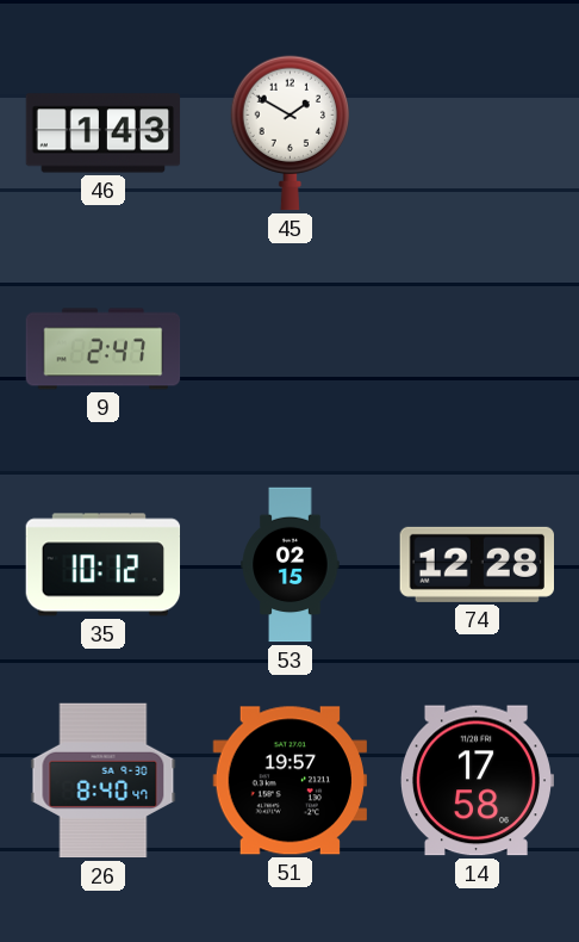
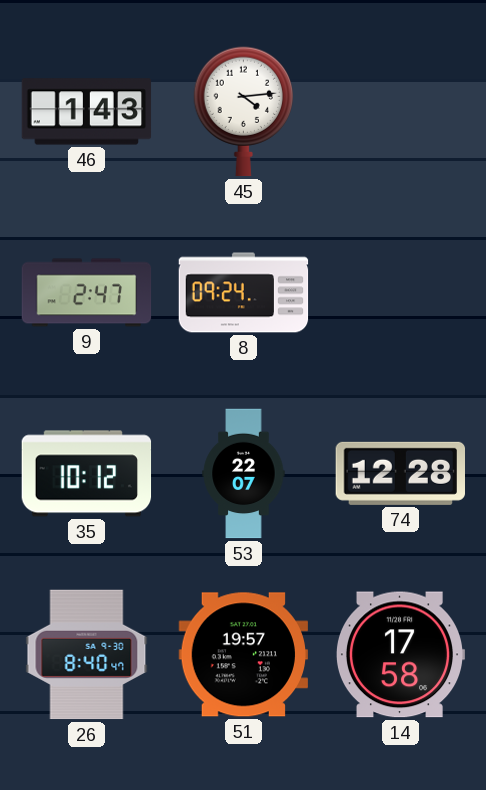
45: 1:50 -> 4:14
8: none -> 09:24
53: 02:15 -> 22:07
